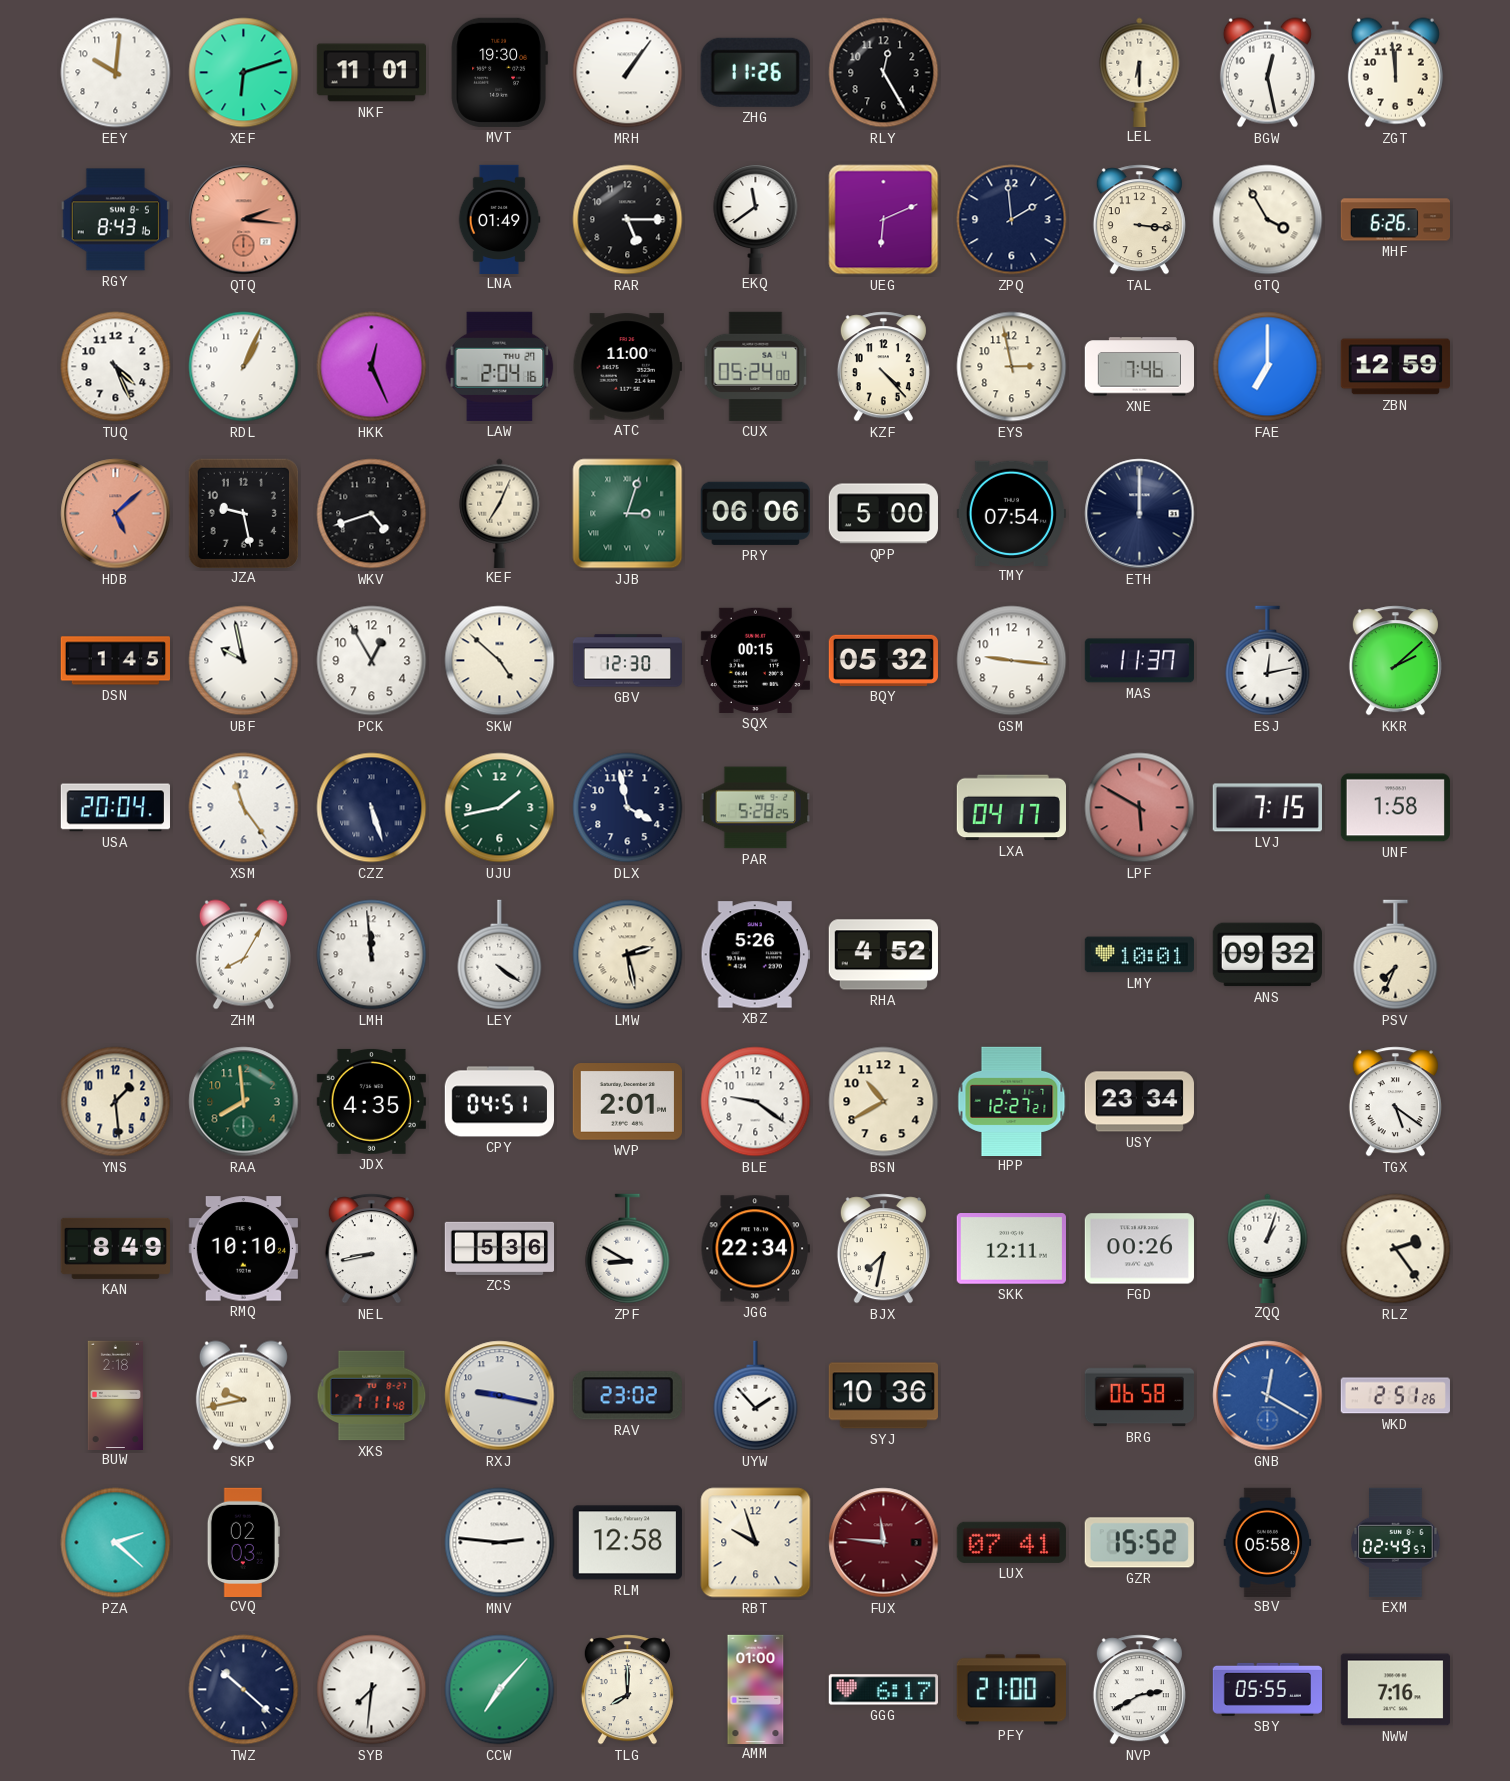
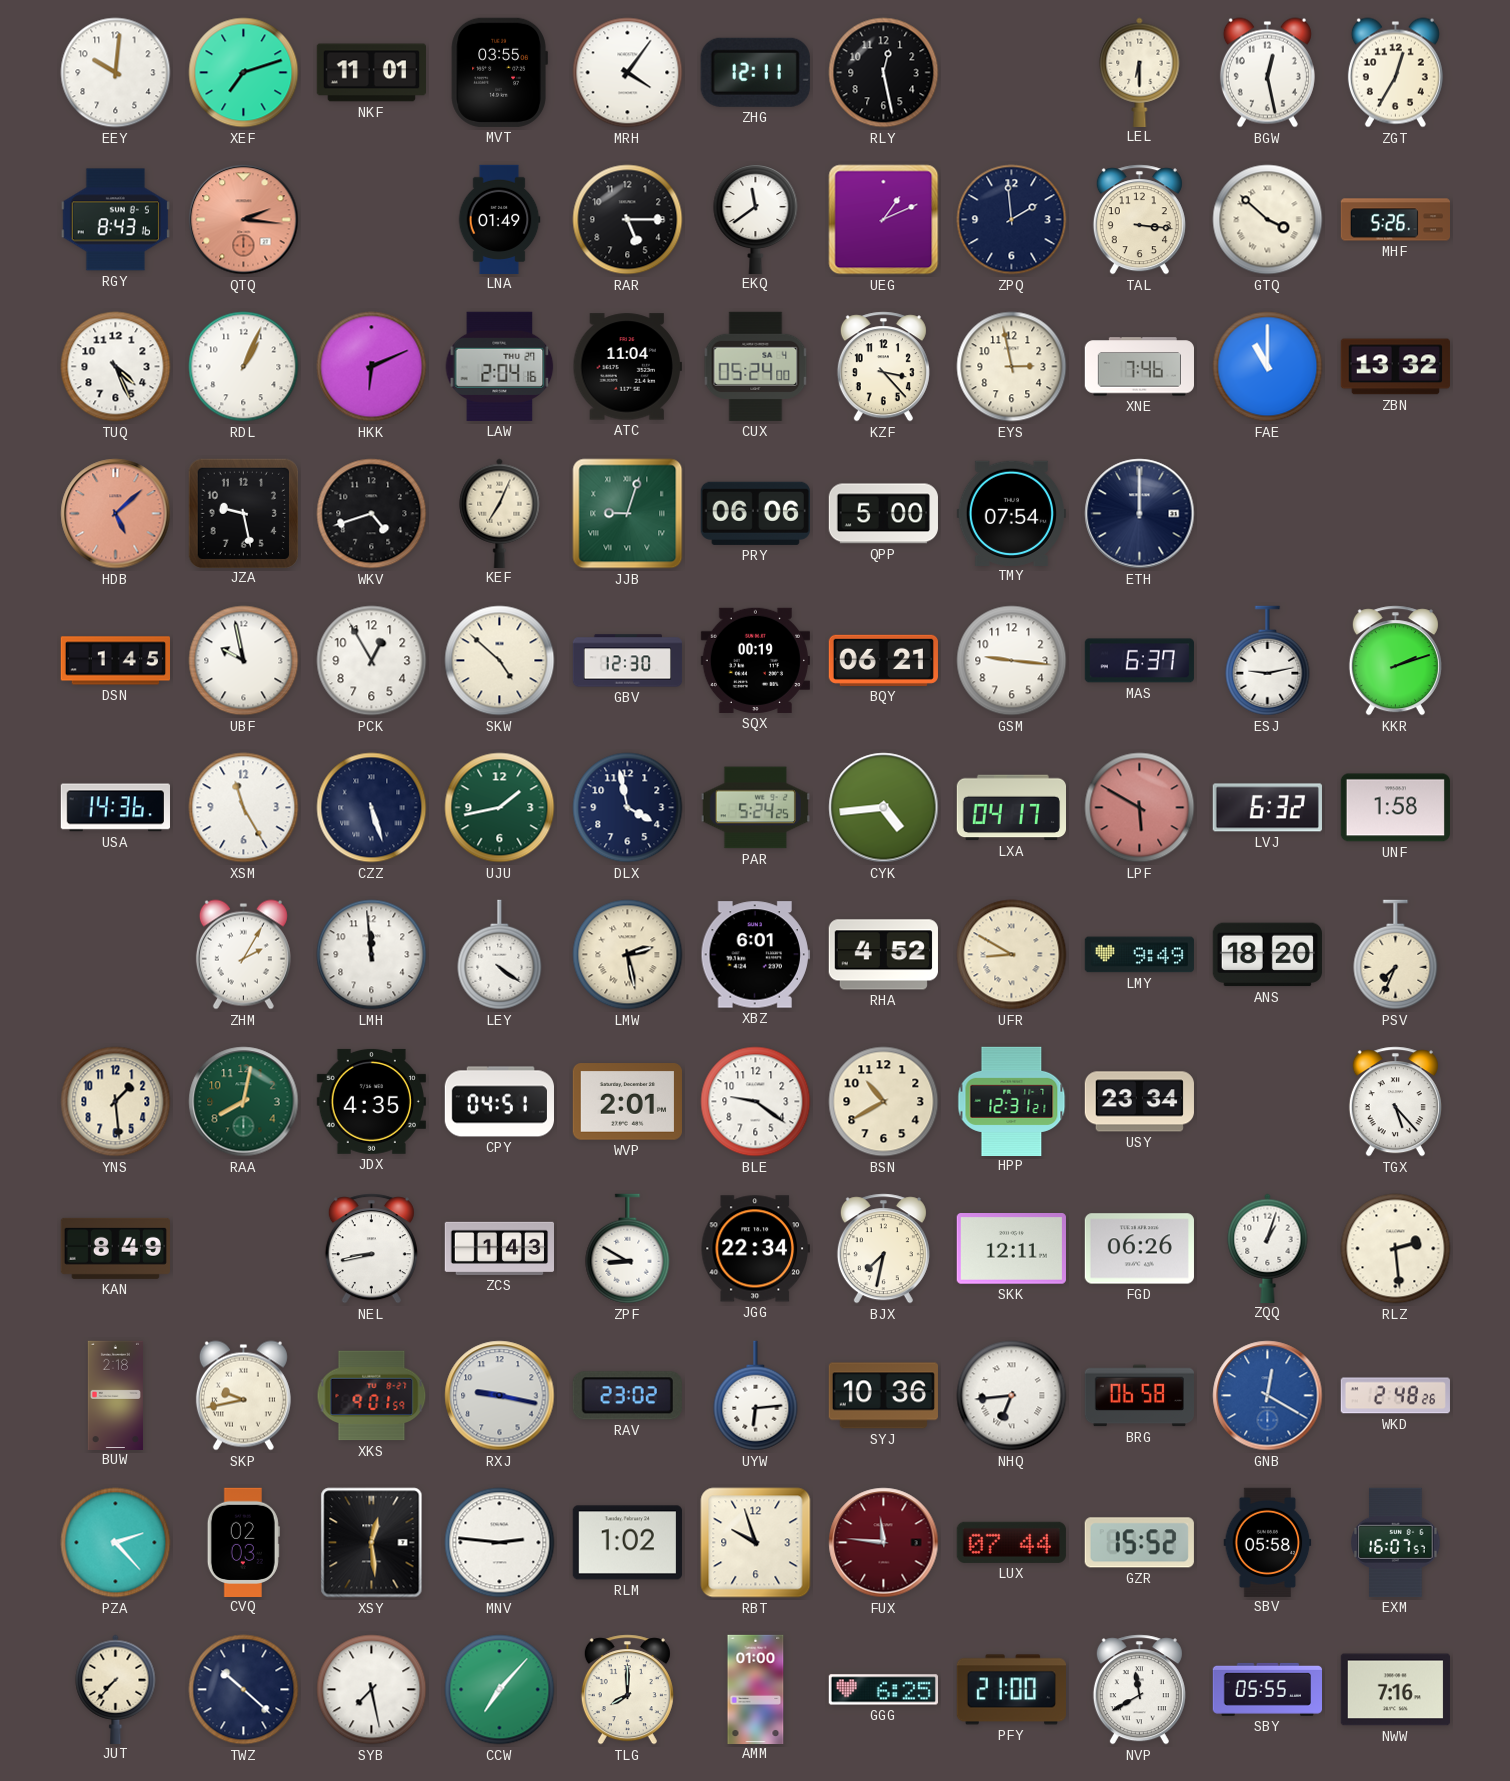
XEF: 6:12 -> 7:12
MVT: 19:30 -> 03:55
MRH: 1:06 -> 4:06
ZHG: 11:26 -> 12:11
RLY: 12:25 -> 12:28
ZGT: 11:59 -> 12:35
UEG: 6:11 -> 1:11
GTQ: 3:55 -> 3:52
MHF: 6:26 -> 5:26
HKK: 12:26 -> 6:11
ATC: 11:00 -> 11:04
KZF: 4:23 -> 3:23
FAE: 7:00 -> 11:00
ZBN: 12:59 -> 13:32
JJB: 3:03 -> 9:03
SQX: 00:15 -> 00:19
BQY: 05:32 -> 06:21
MAS: 11:37 -> 6:37
ESJ: 12:13 -> 9:13
KKR: 2:08 -> 2:12
USA: 20:04 -> 14:36
XSM: 11:24 -> 11:25
PAR: 5:28 -> 5:24
CYK: none -> 4:44
LVJ: 7:15 -> 6:32
ZHM: 8:05 -> 2:05
XBZ: 5:26 -> 6:01
UFR: none -> 8:50
LMY: 10:01 -> 9:49
ANS: 09:32 -> 18:20
RAA: 7:59 -> 8:02
HPP: 12:27 -> 12:31
TGX: 5:21 -> 5:23
RMQ: 10:10 -> none
ZCS: 5:36 -> 1:43
FGD: 00:26 -> 06:26
RLZ: 2:24 -> 2:29
XKS: 7:11 -> 9:01
UYW: 1:53 -> 6:14
NHQ: none -> 6:44
WKD: 2:51 -> 2:48
PZA: 2:22 -> 2:23
XSY: none -> 12:29
RLM: 12:58 -> 1:02
LUX: 07:41 -> 07:44
EXM: 02:49 -> 16:07
JUT: none -> 7:37
SYB: 7:31 -> 7:28
GGG: 6:17 -> 6:25
NVP: 2:40 -> 11:40
